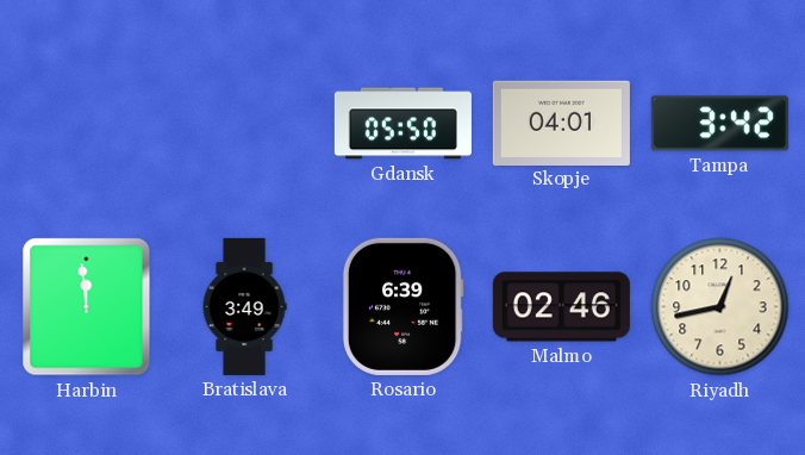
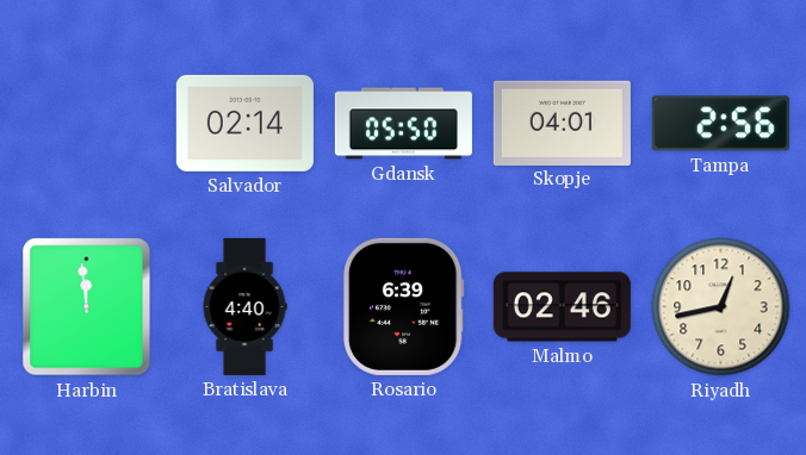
Salvador: none -> 02:14
Tampa: 3:42 -> 2:56
Bratislava: 3:49 -> 4:40
